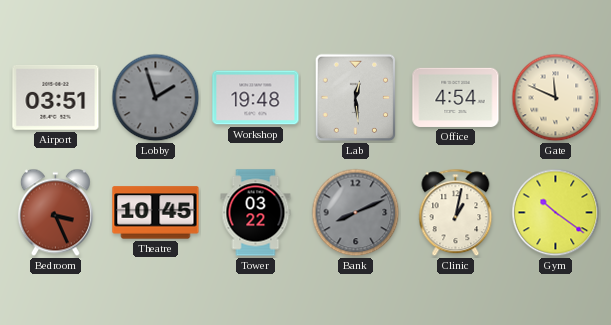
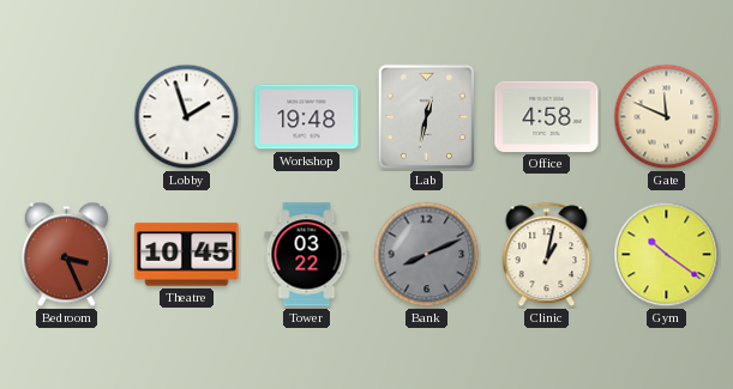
Airport: 03:51 -> none
Lobby dial: grey -> white
Lab: 12:29 -> 12:32
Office: 4:54 -> 4:58
